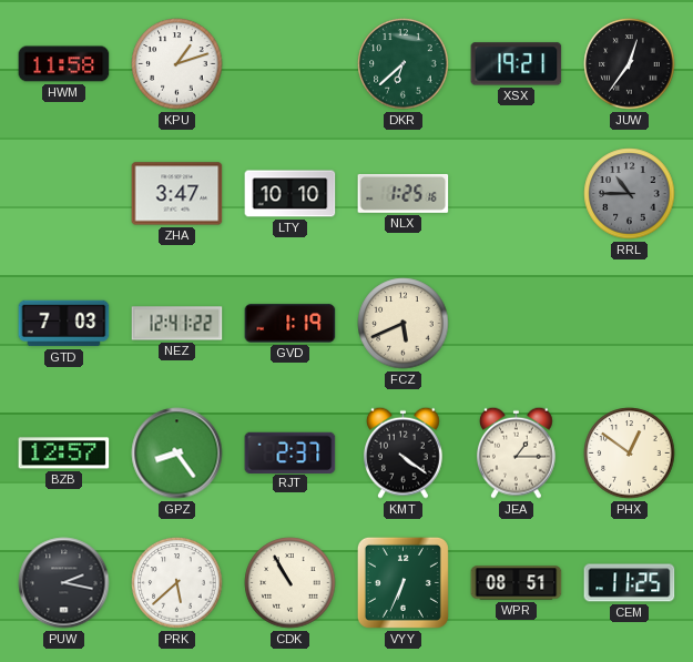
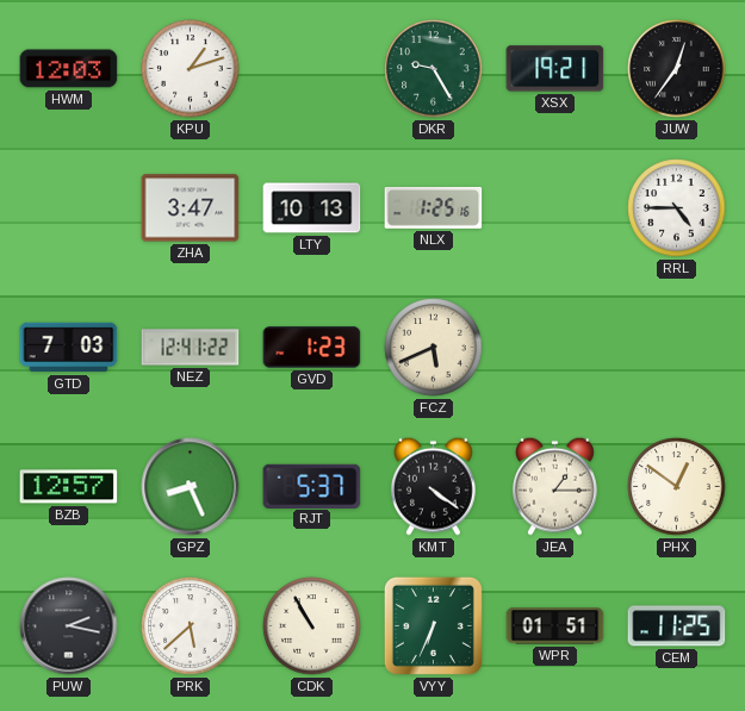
HWM: 11:58 -> 12:03
DKR: 6:38 -> 9:25
LTY: 10:10 -> 10:13
RRL: 10:45 -> 4:45
RRL dial: grey -> white
GVD: 1:19 -> 1:23
GPZ: 8:24 -> 8:26
RJT: 2:37 -> 5:37
WPR: 08:51 -> 01:51
